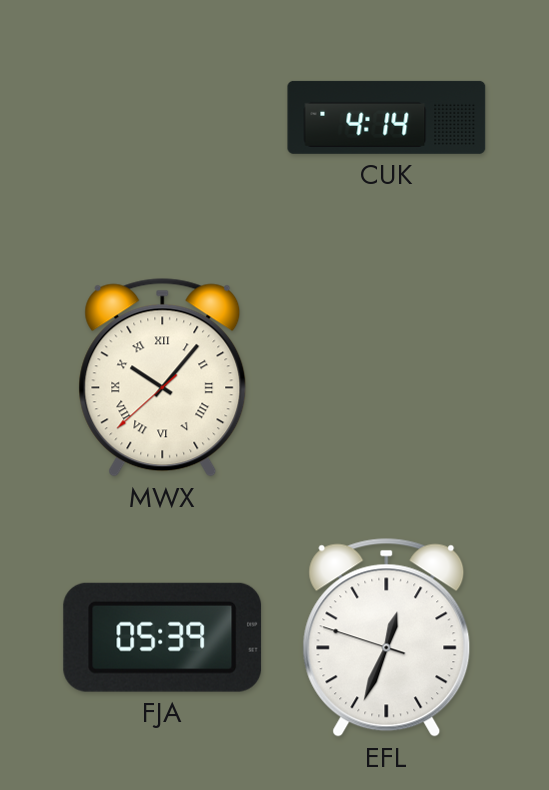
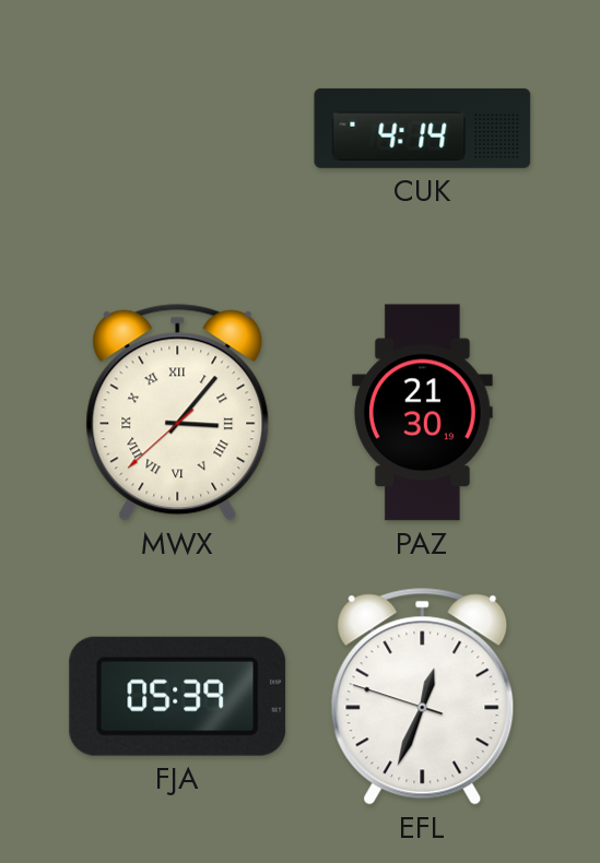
MWX: 10:06 -> 3:06
PAZ: none -> 21:30
